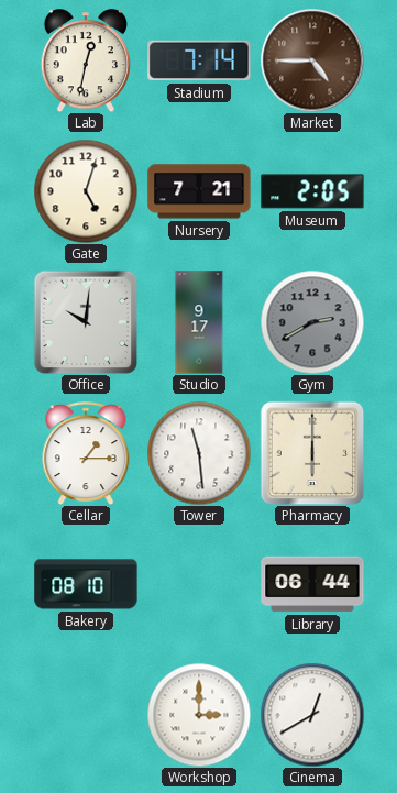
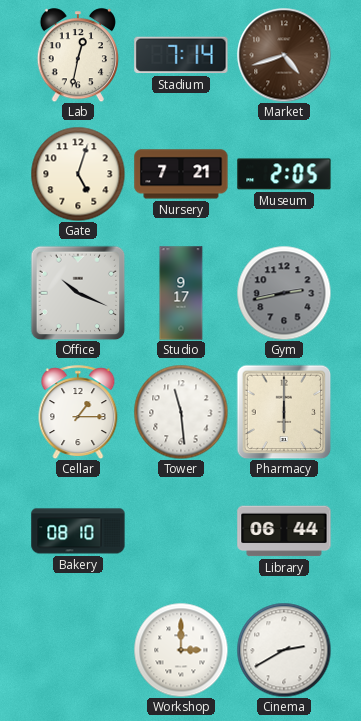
Market: 4:45 -> 4:42
Office: 10:01 -> 10:19
Gym: 2:40 -> 2:43
Cinema: 12:40 -> 2:40
